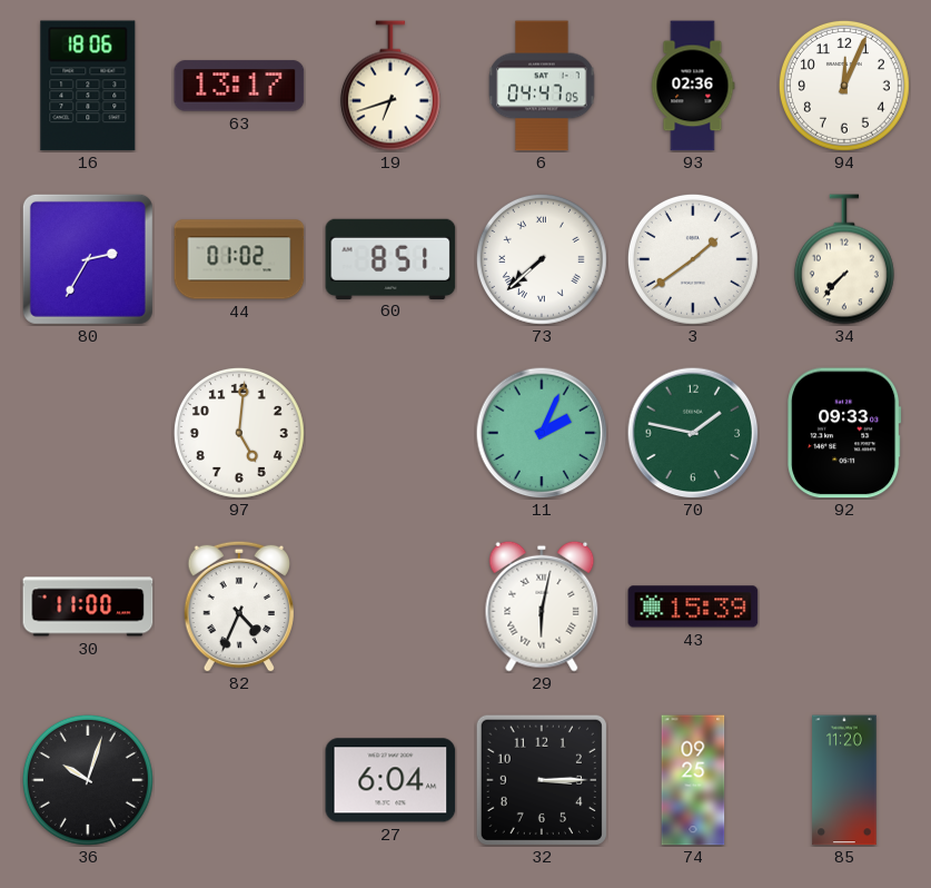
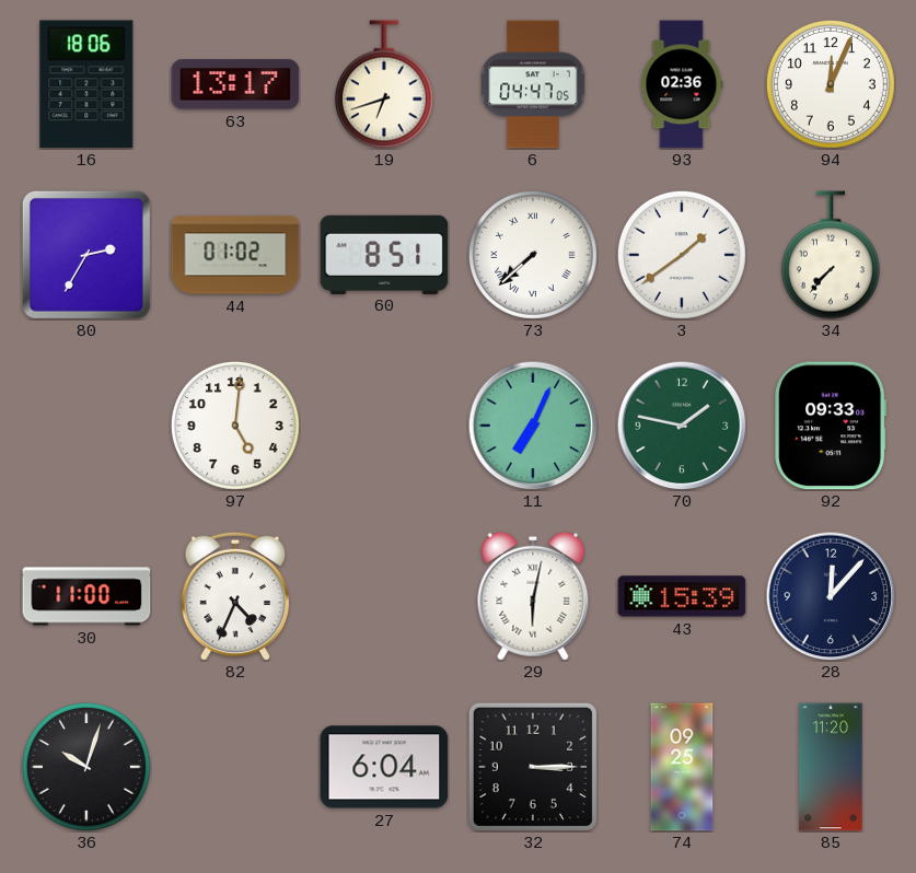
11: 2:04 -> 7:04
28: none -> 12:07
